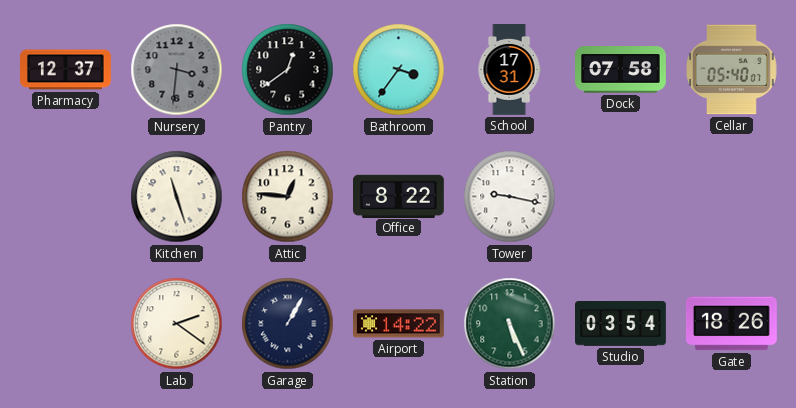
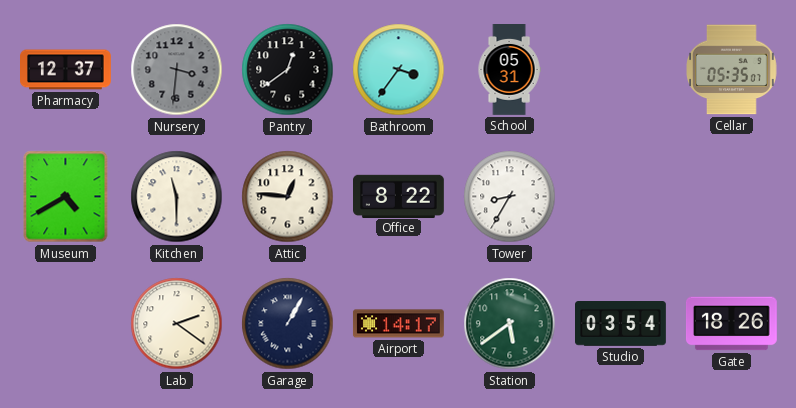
School: 17:31 -> 05:31
Dock: 07:58 -> none
Cellar: 05:40 -> 05:35
Museum: none -> 4:40
Kitchen: 11:27 -> 11:30
Tower: 9:17 -> 8:35
Airport: 14:22 -> 14:17
Station: 5:26 -> 5:39
